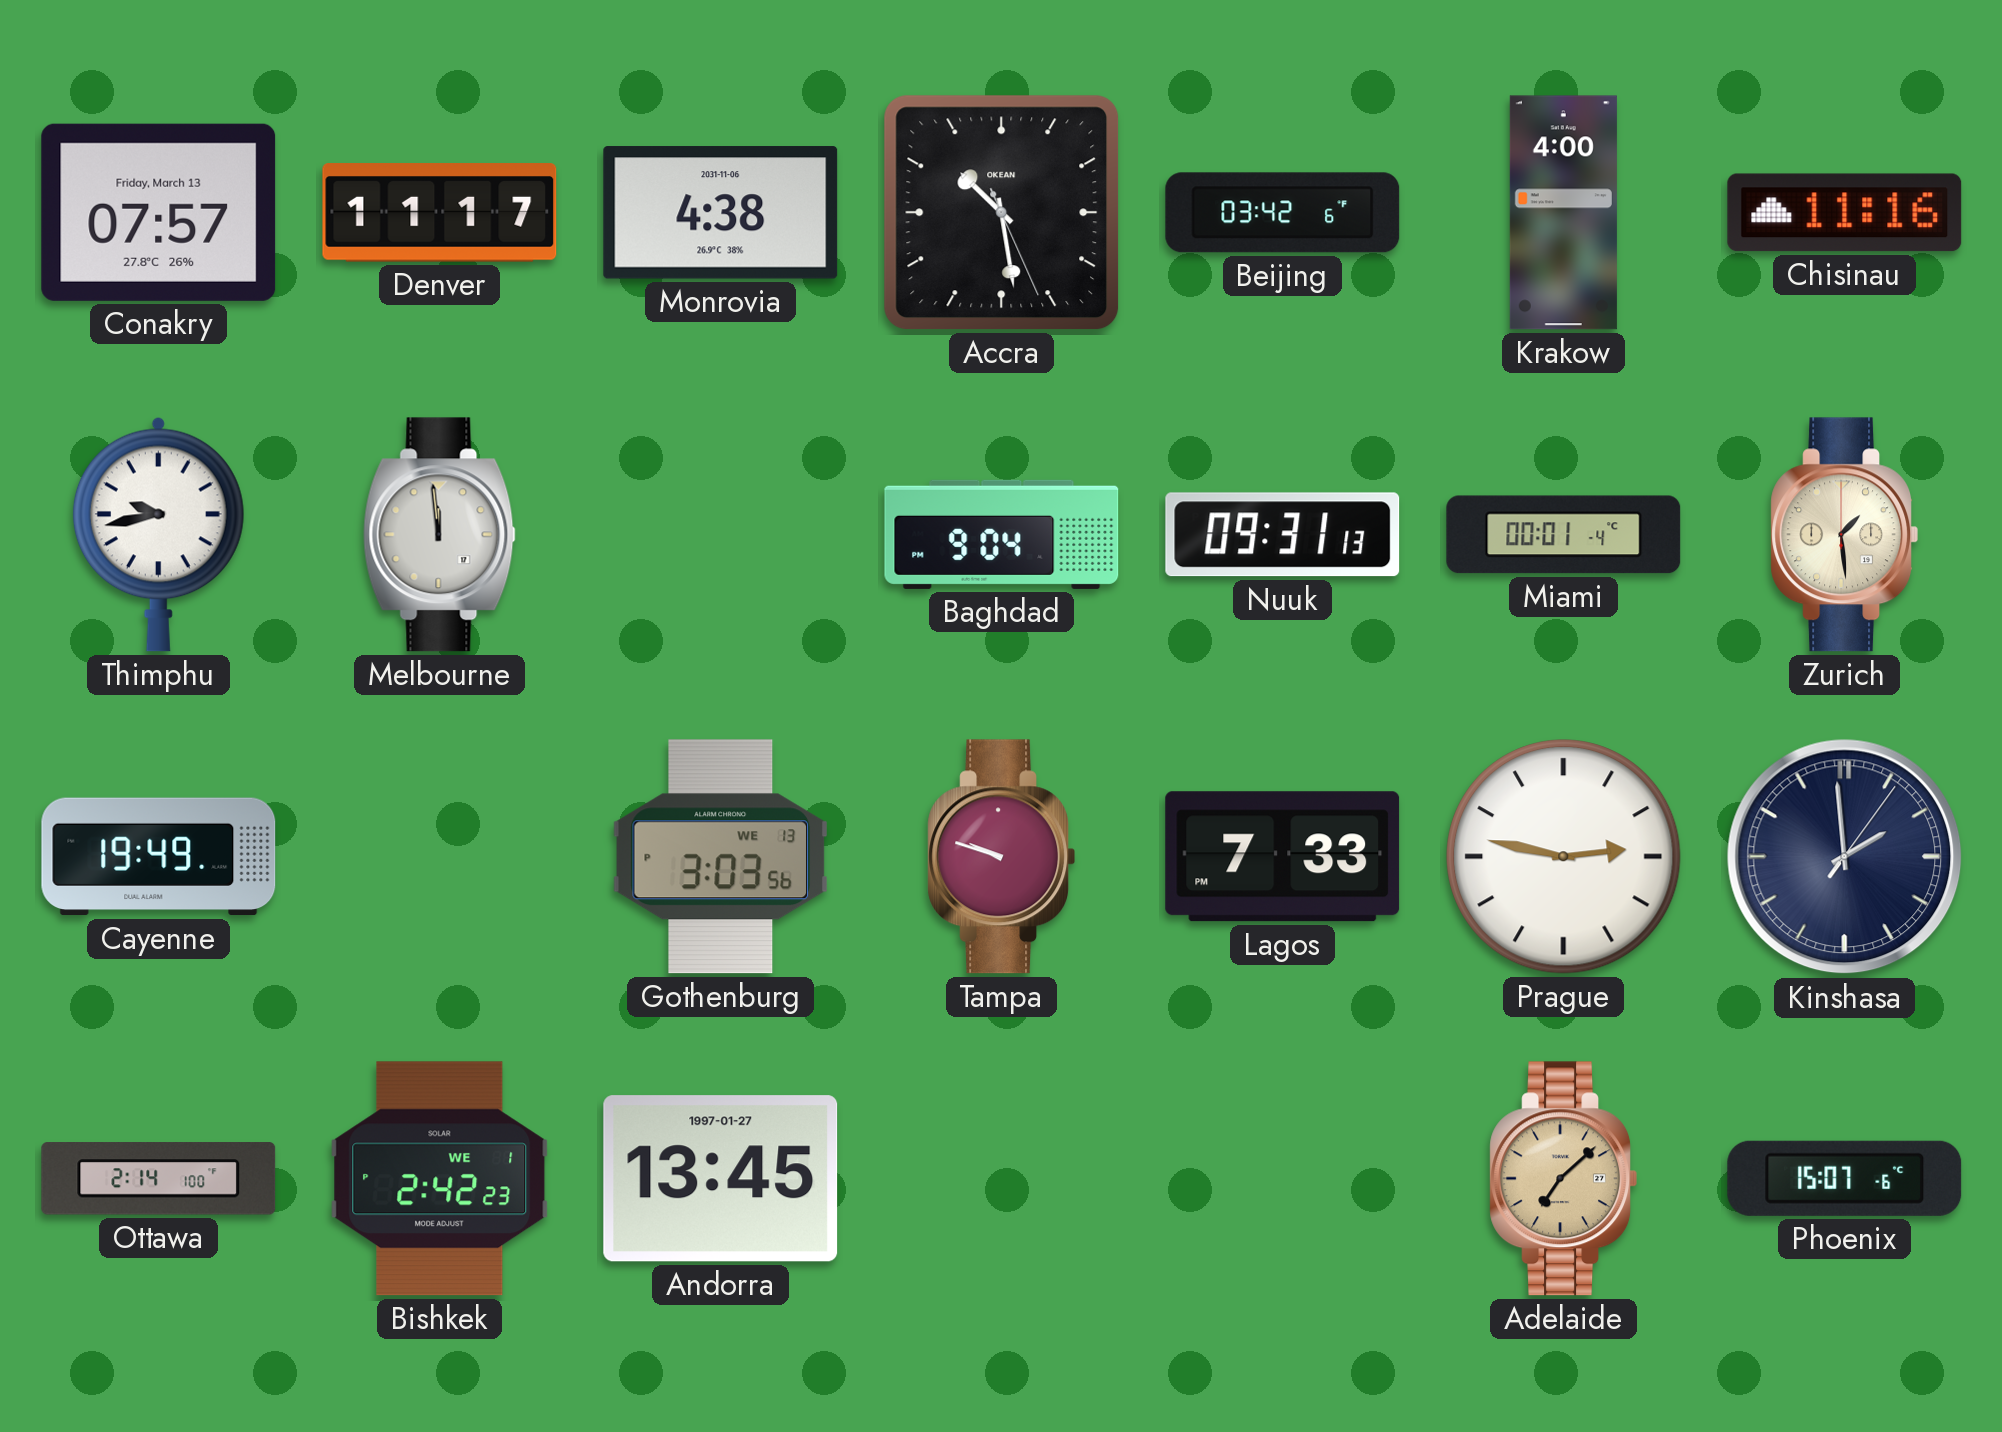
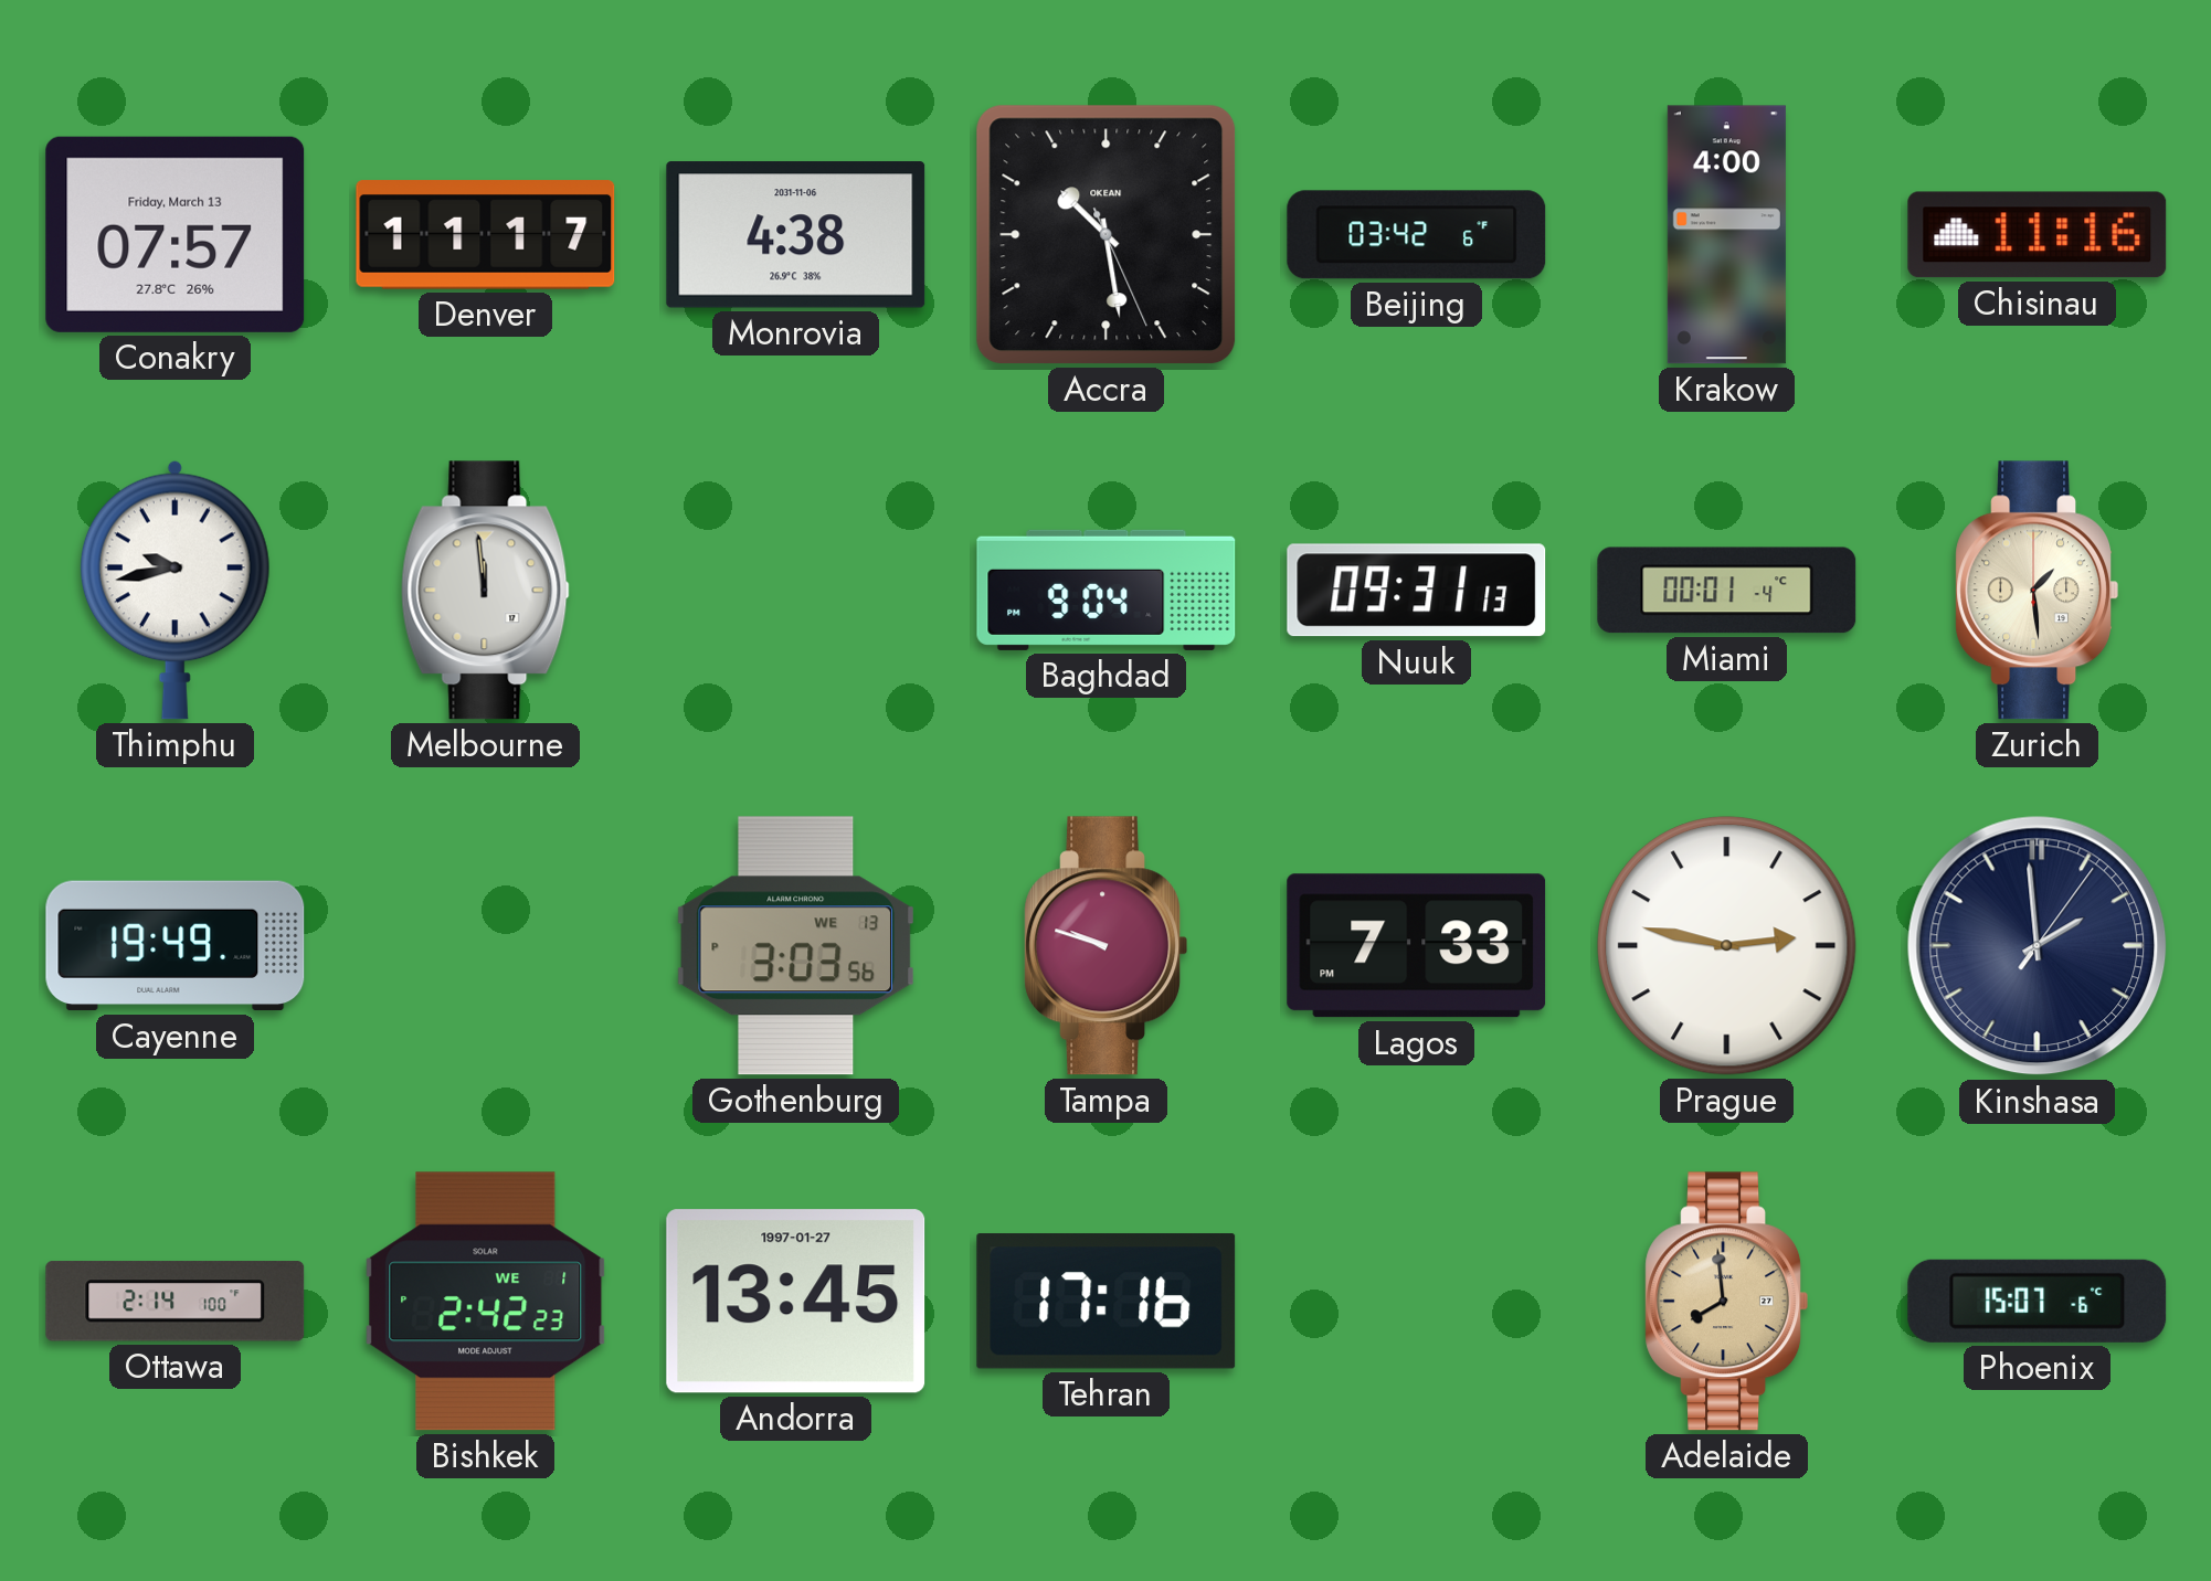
Tehran: none -> 17:16
Adelaide: 7:08 -> 7:59
